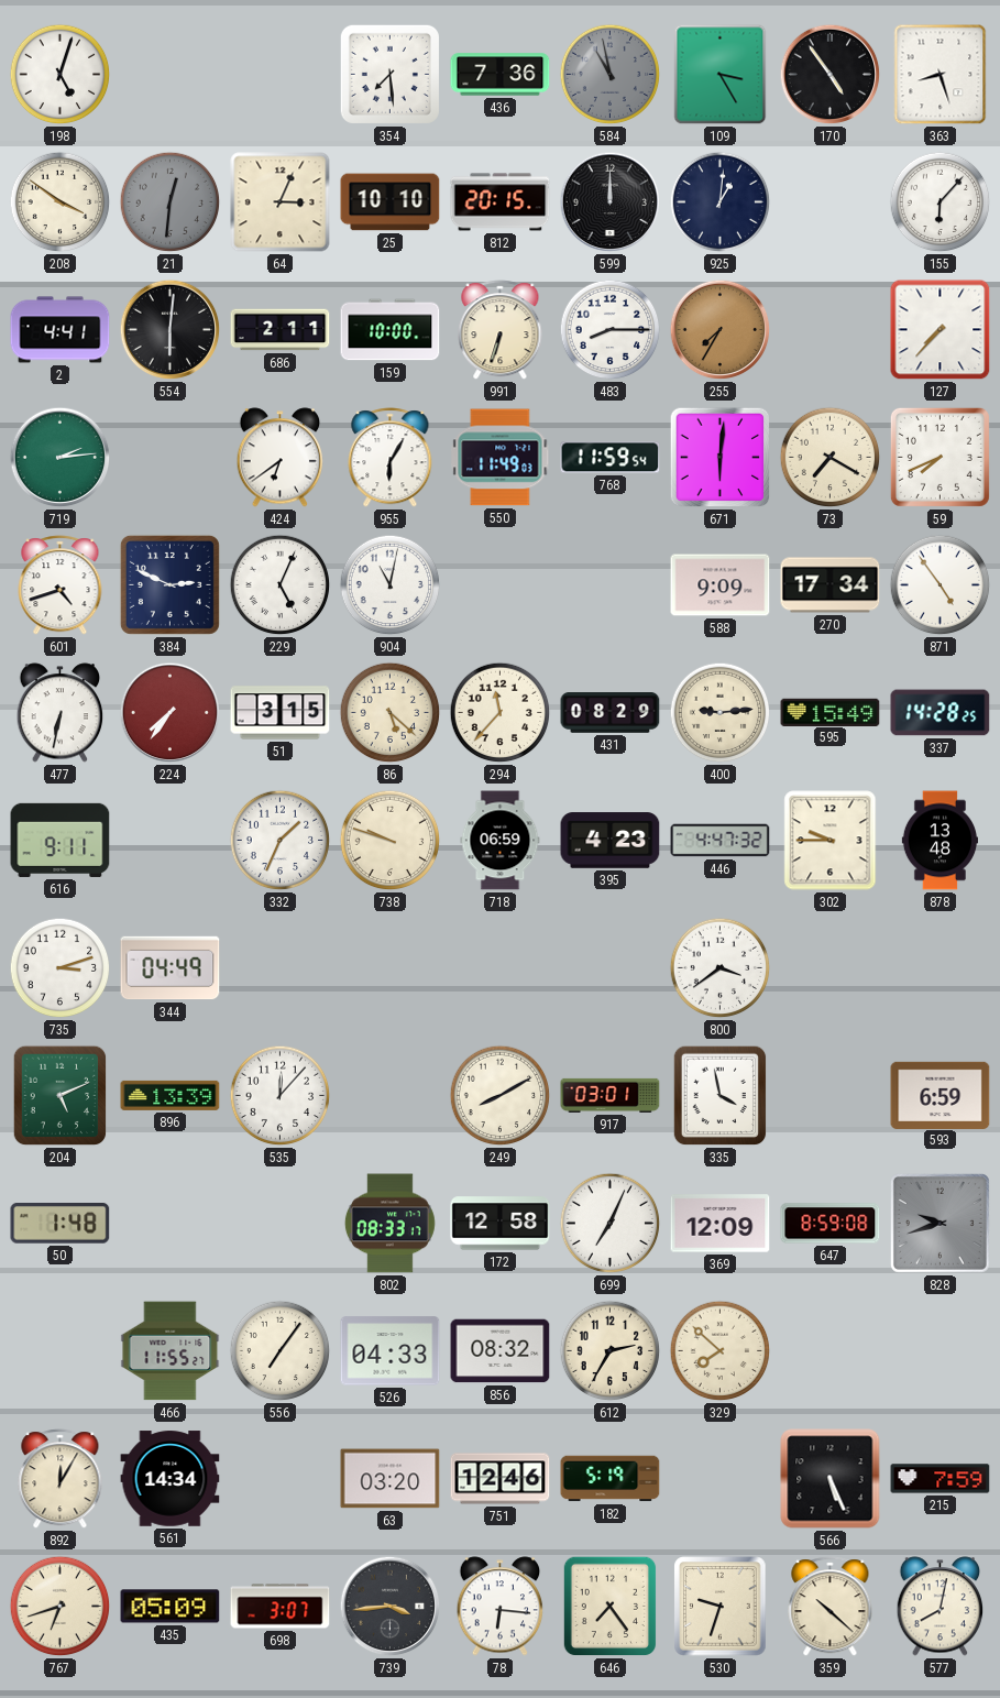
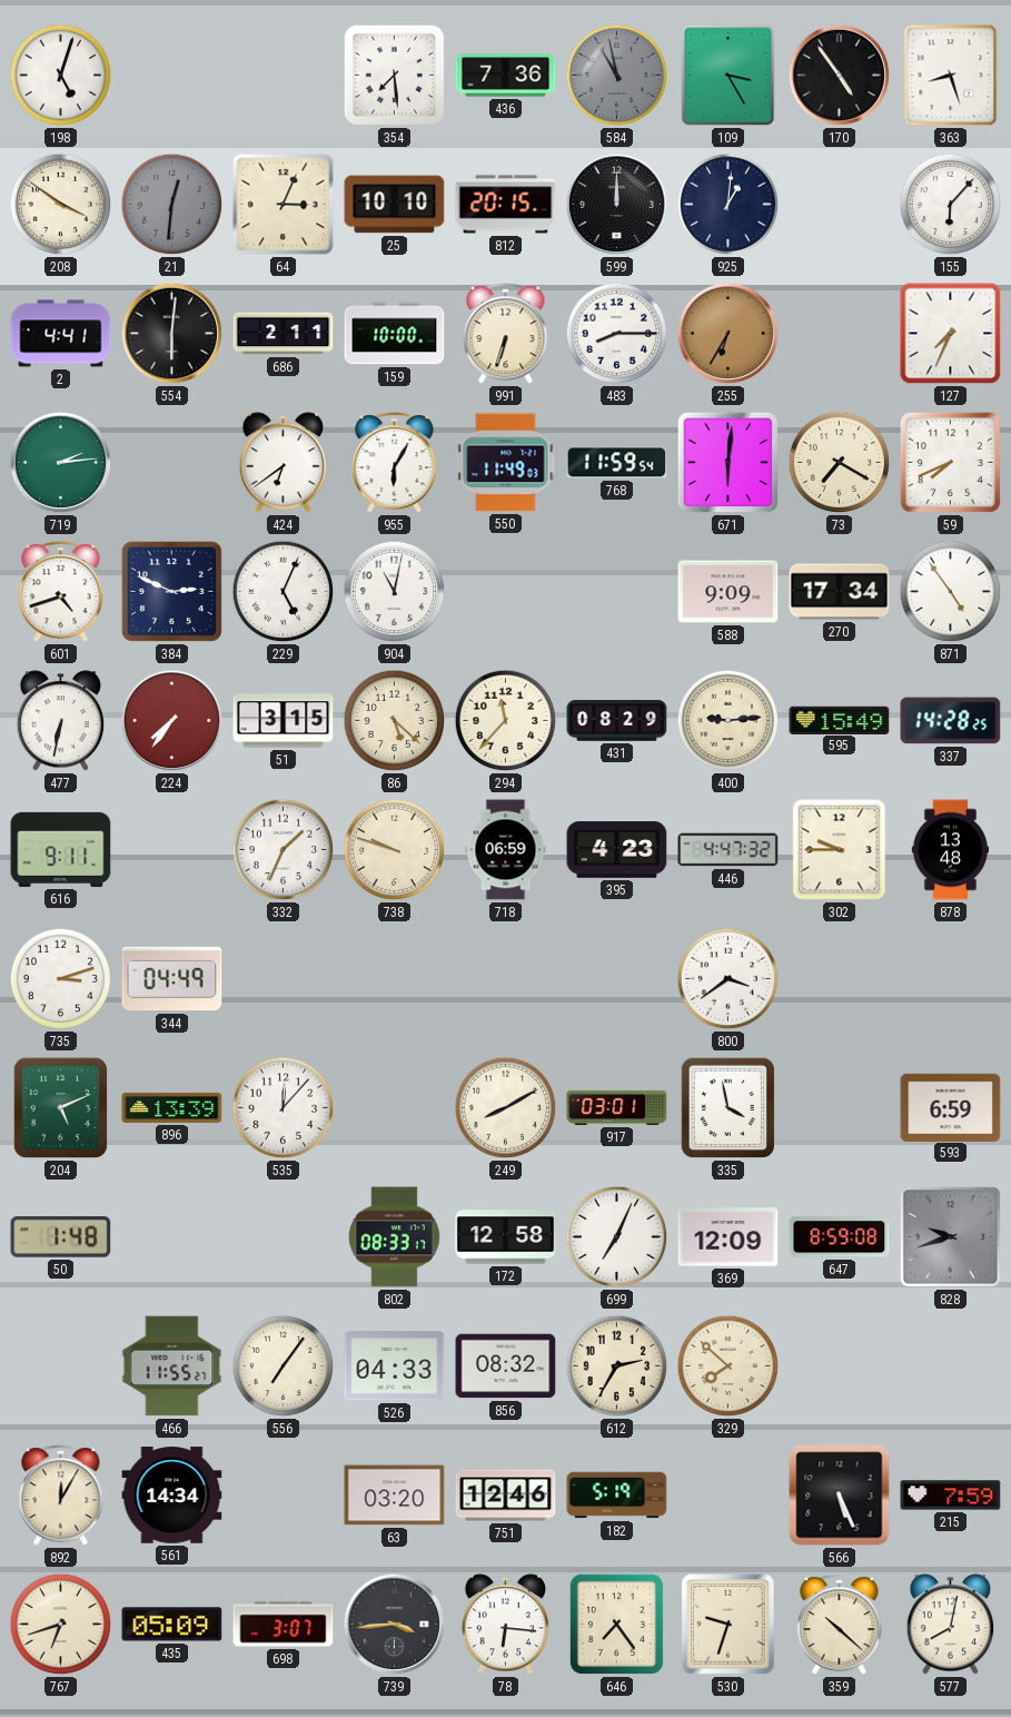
255: 7:35 -> 6:35
127: 7:37 -> 7:34
